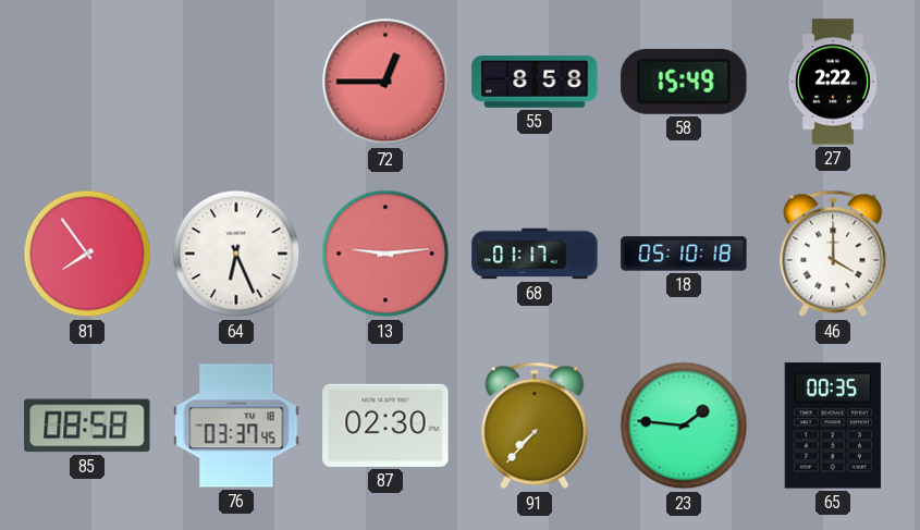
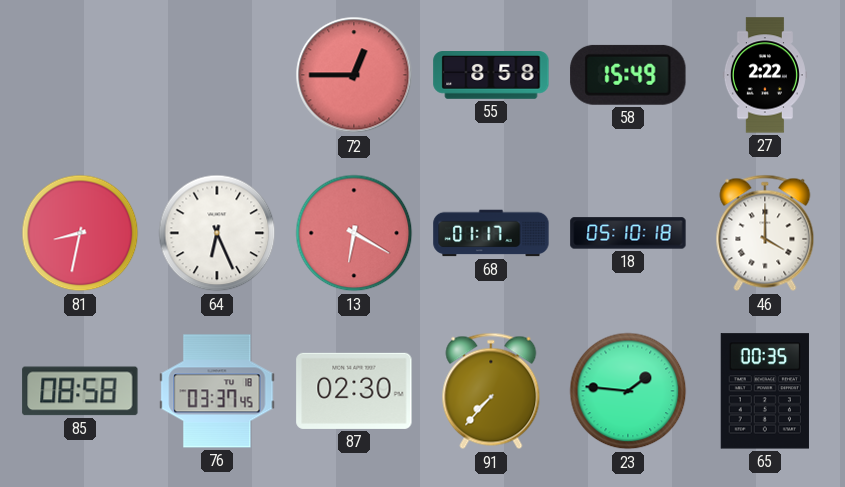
81: 7:54 -> 8:32
13: 9:14 -> 6:20
